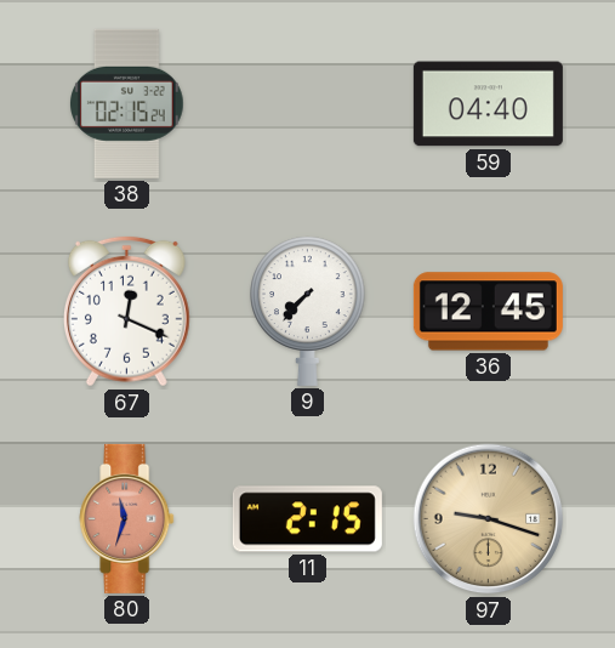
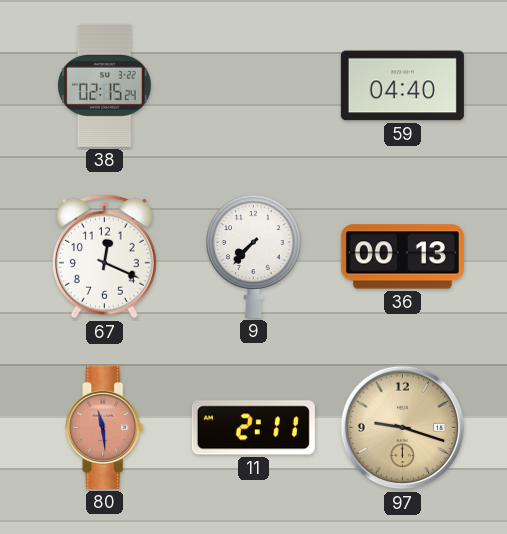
36: 12:45 -> 00:13
80: 11:33 -> 11:29
11: 2:15 -> 2:11
